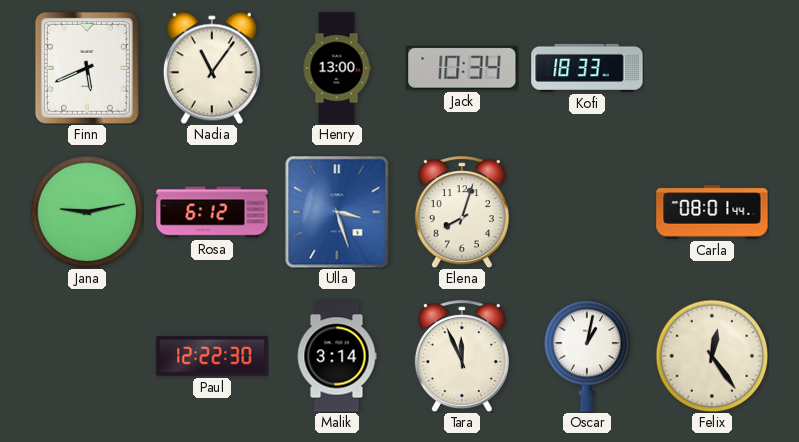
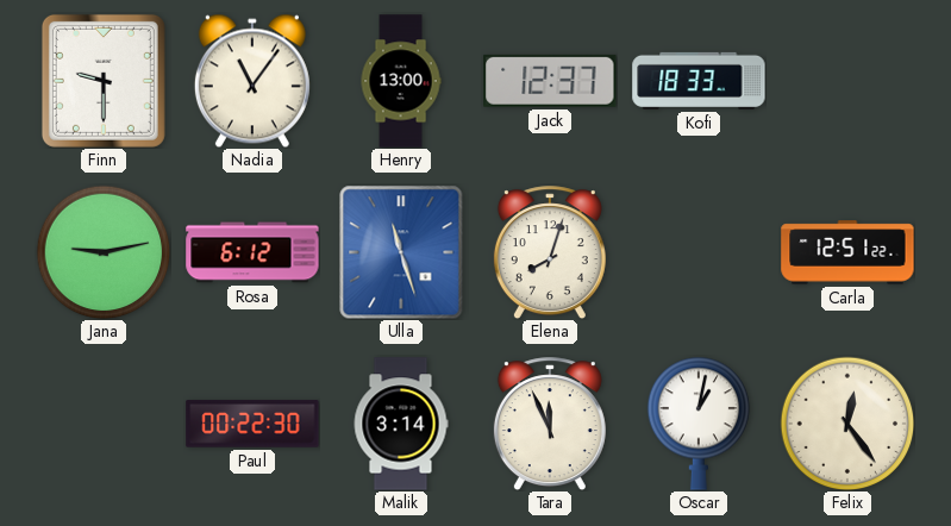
Finn: 5:41 -> 9:30
Jack: 10:34 -> 12:37
Ulla: 3:27 -> 11:27
Carla: 08:01 -> 12:51
Paul: 12:22 -> 00:22
